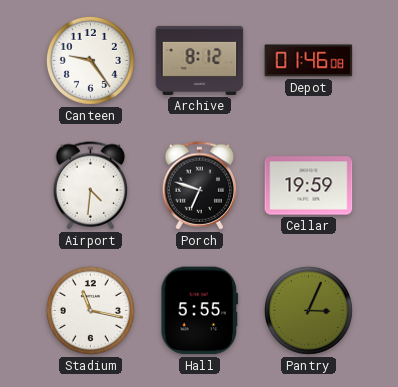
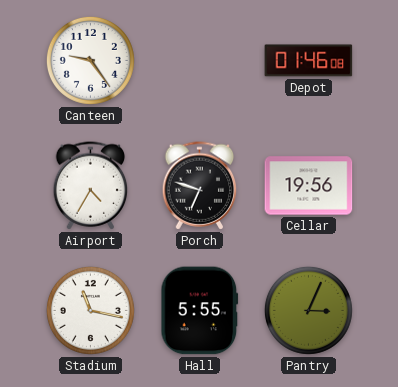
Archive: 8:12 -> none
Airport: 4:31 -> 4:35
Cellar: 19:59 -> 19:56
